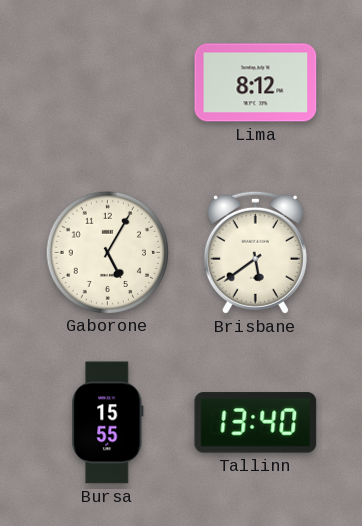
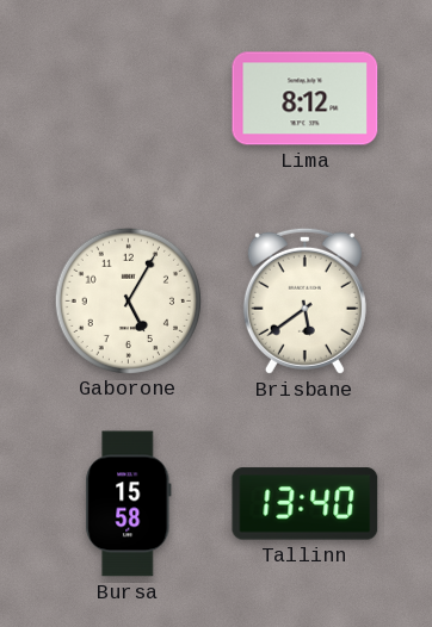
Bursa: 15:55 -> 15:58
